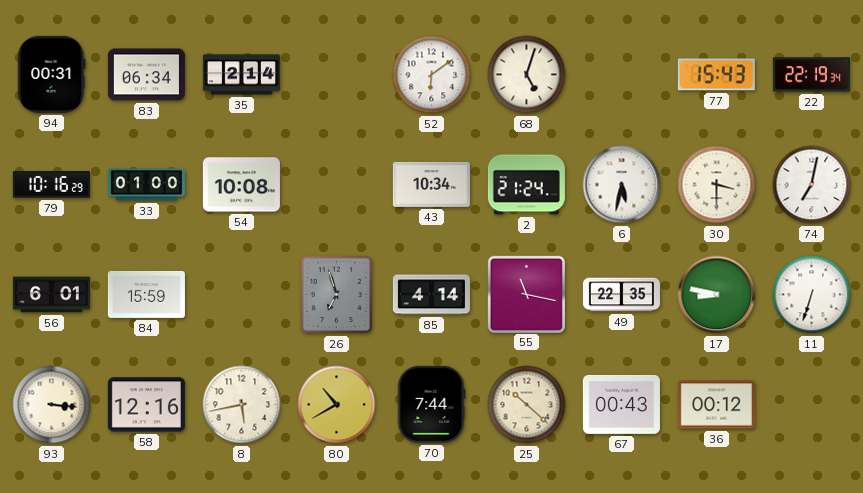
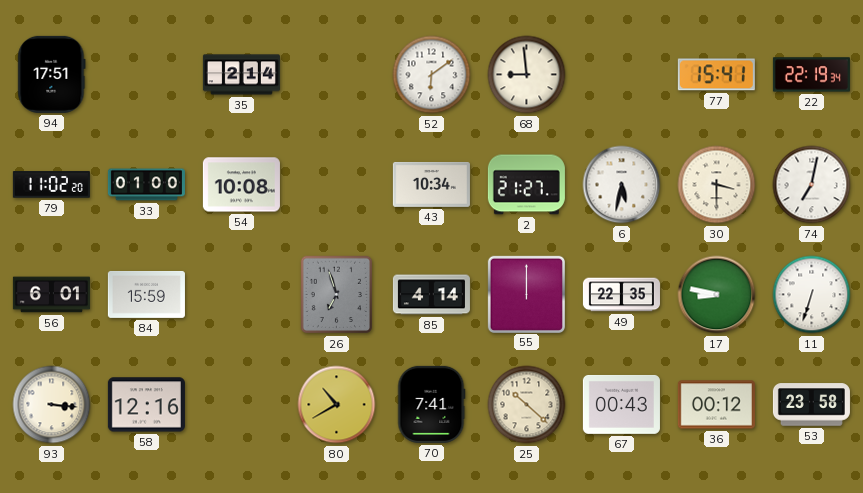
94: 00:31 -> 17:51
83: 06:34 -> none
68: 5:03 -> 8:59
77: 15:43 -> 15:41
79: 10:16 -> 11:02
2: 21:24 -> 21:27
55: 11:17 -> 12:00
8: 5:43 -> none
70: 7:44 -> 7:41
53: none -> 23:58
